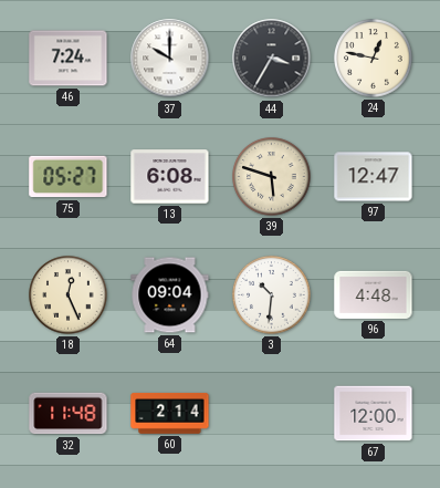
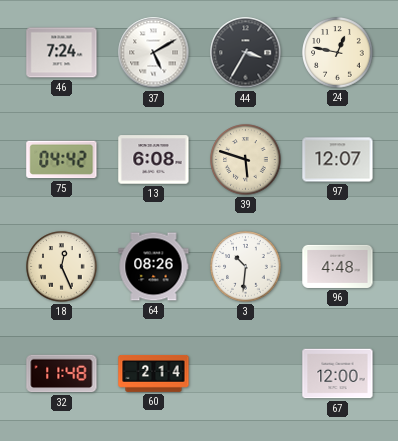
37: 10:00 -> 5:10
75: 05:27 -> 04:42
97: 12:47 -> 12:07
64: 09:04 -> 08:26
